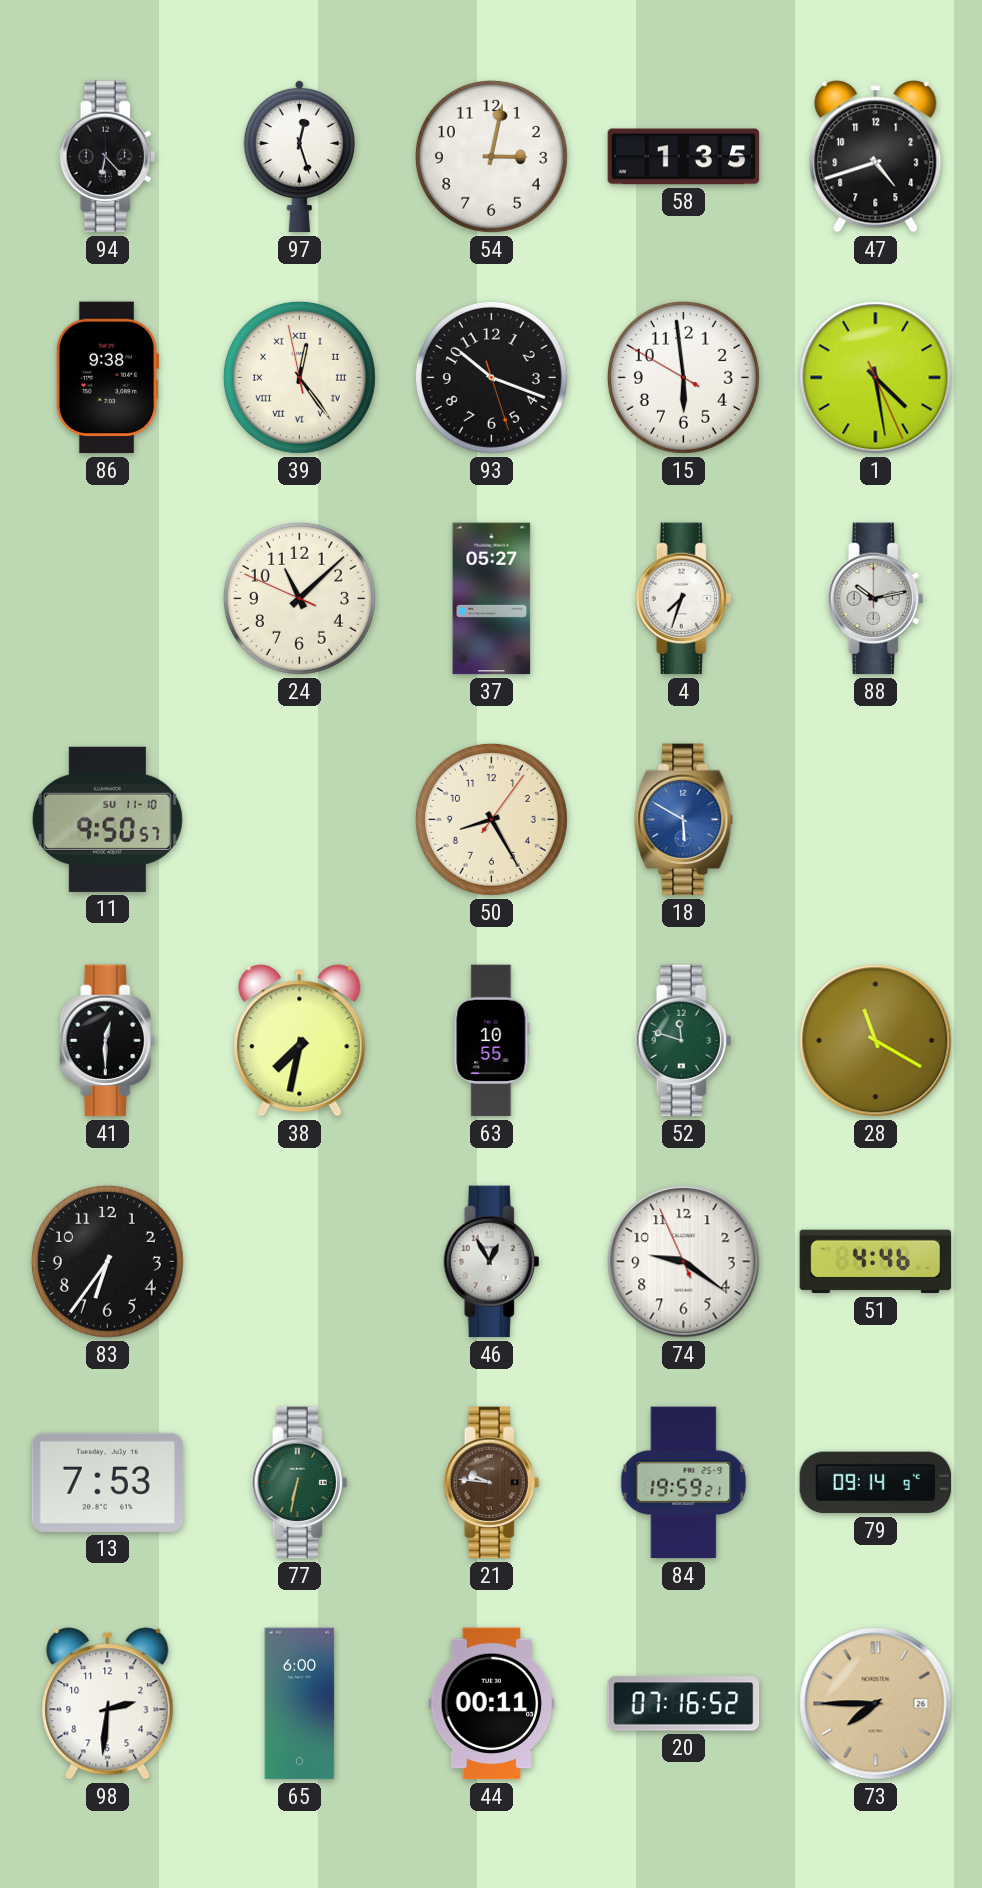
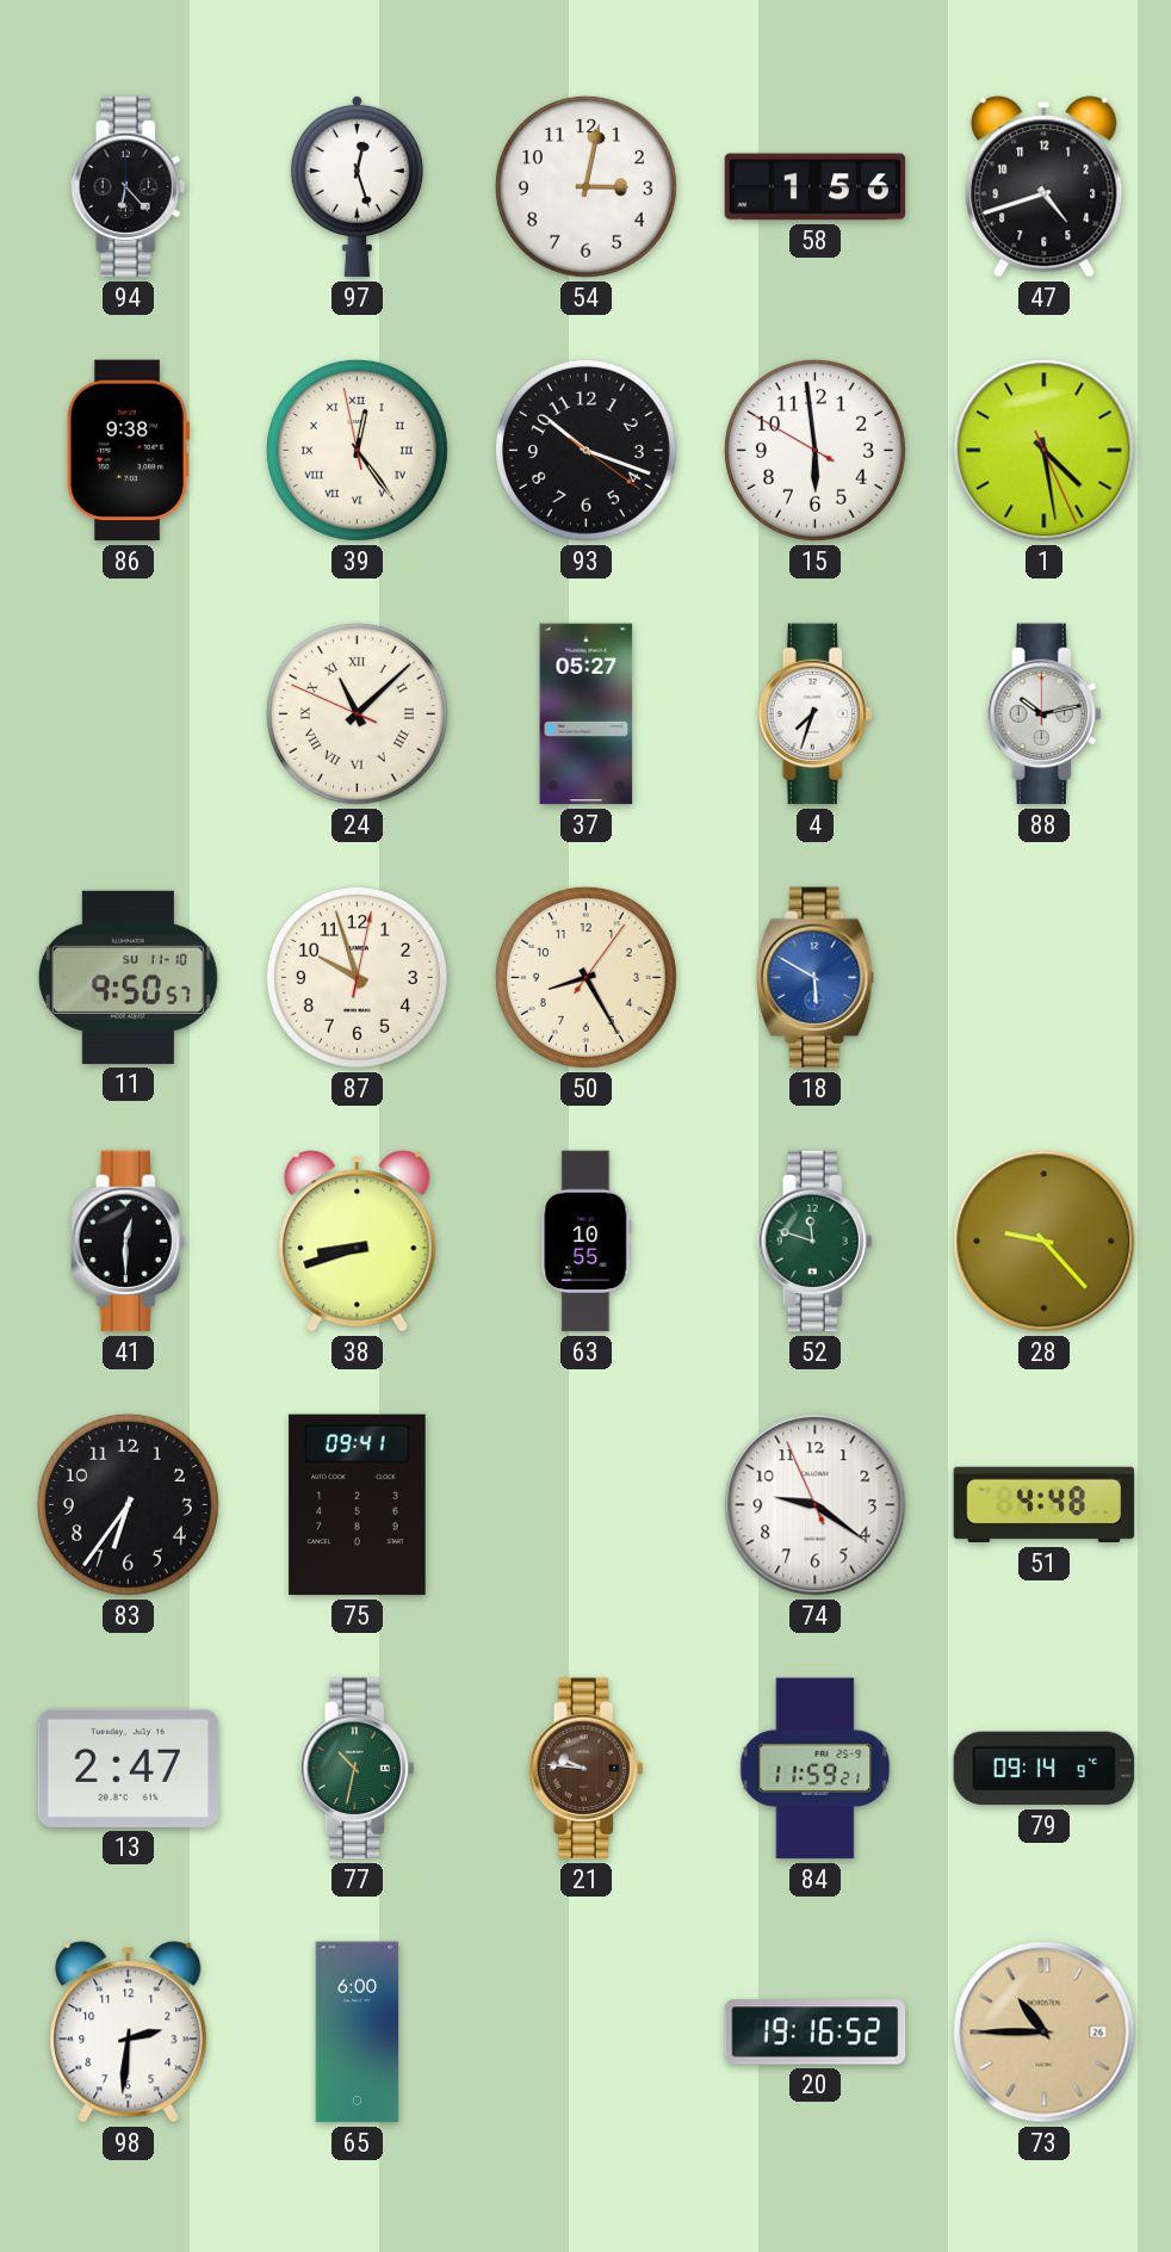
58: 1:35 -> 1:56
93: 10:18:27 -> 10:18:21
24 numerals: Arabic -> Roman
87: none -> 9:57
38: 7:32 -> 8:42
28: 11:20 -> 9:23
75: none -> 09:41
46: 12:55 -> none
51: 4:46 -> 4:48
13: 7:53 -> 2:47
77: 6:32 -> 10:32
84: 19:59 -> 11:59
44: 00:11 -> none
20: 07:16 -> 19:16
73: 7:45 -> 10:45
